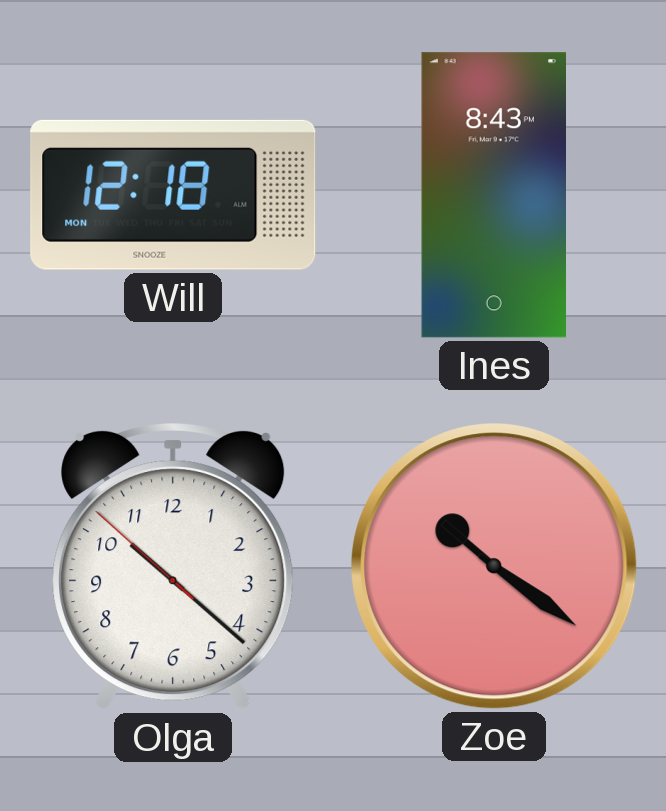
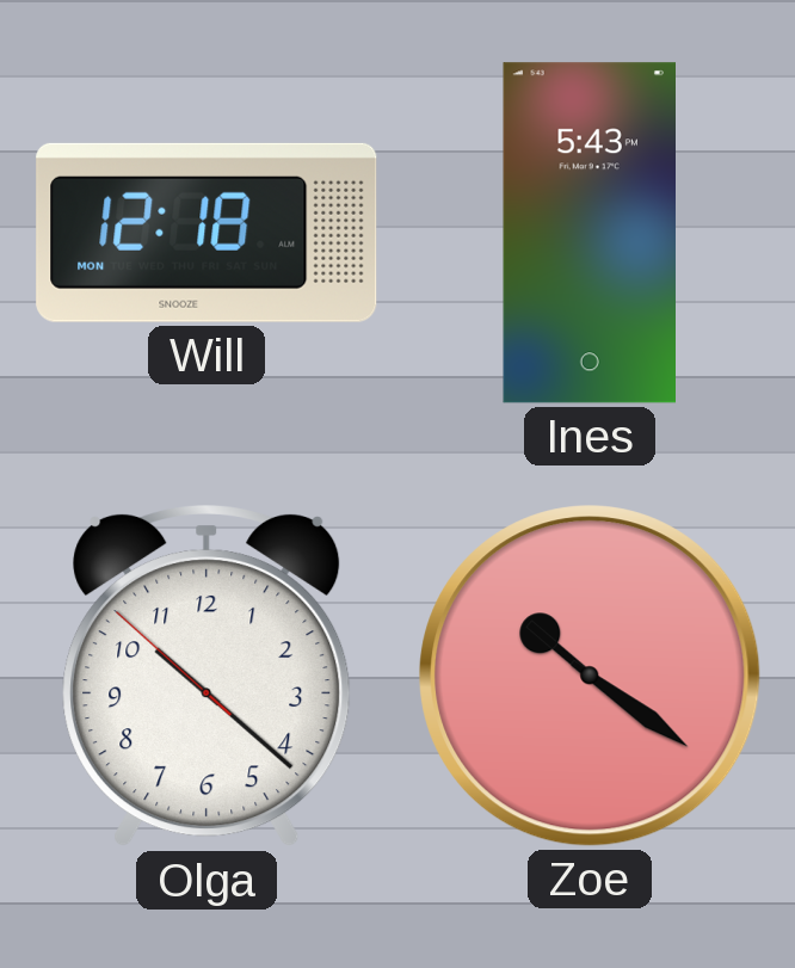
Ines: 8:43 -> 5:43
